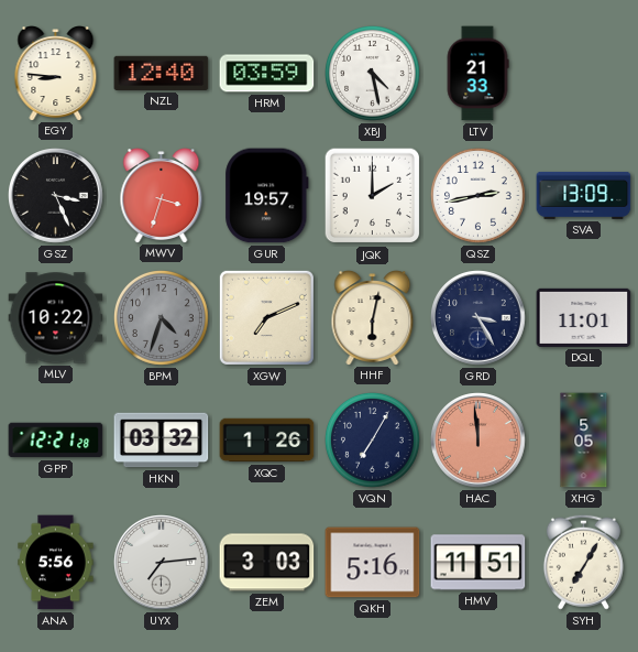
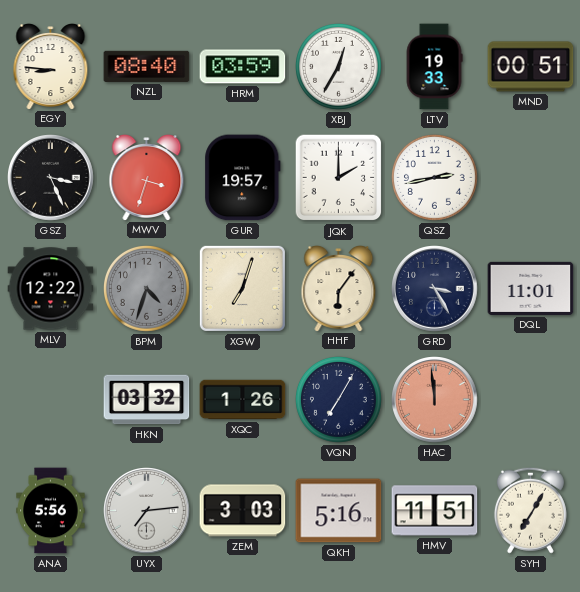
NZL: 12:40 -> 08:40
XBJ: 4:28 -> 12:35
LTV: 21:33 -> 19:33
MND: none -> 00:51
SVA: 13:09 -> none
MLV: 10:22 -> 12:22
XGW: 7:11 -> 7:03
HHF: 6:02 -> 6:06
GPP: 12:21 -> none
XHG: 5:05 -> none
